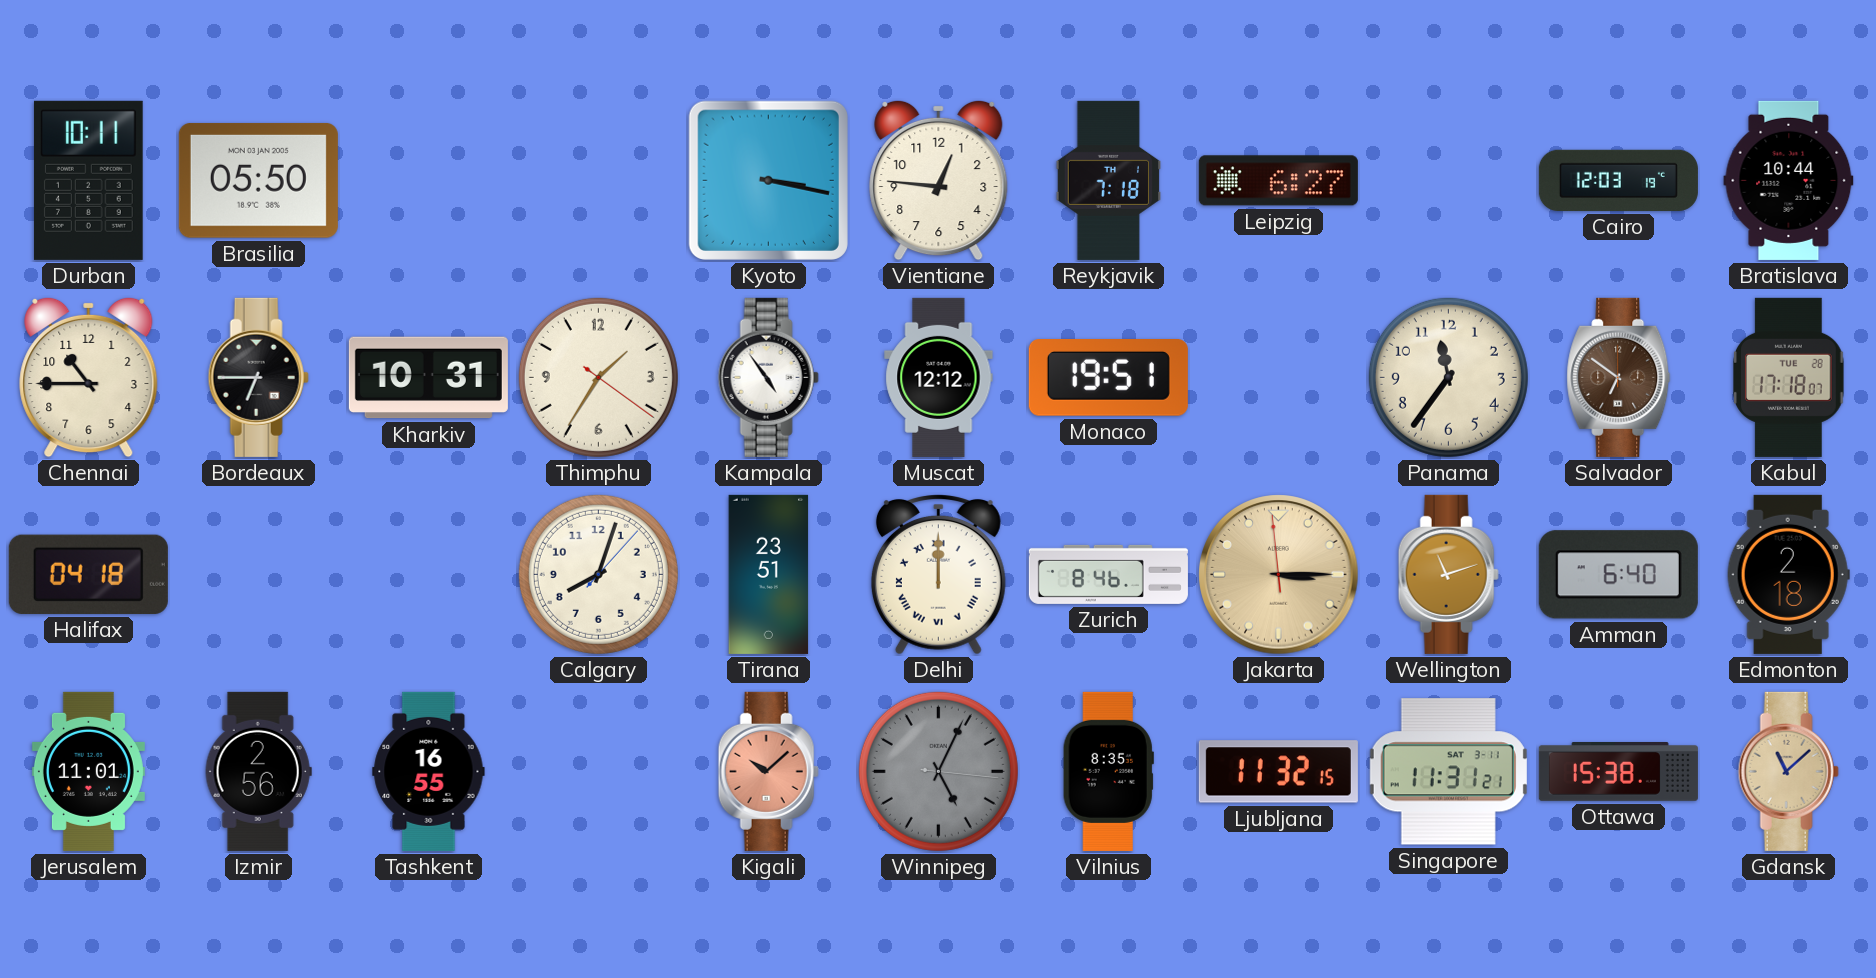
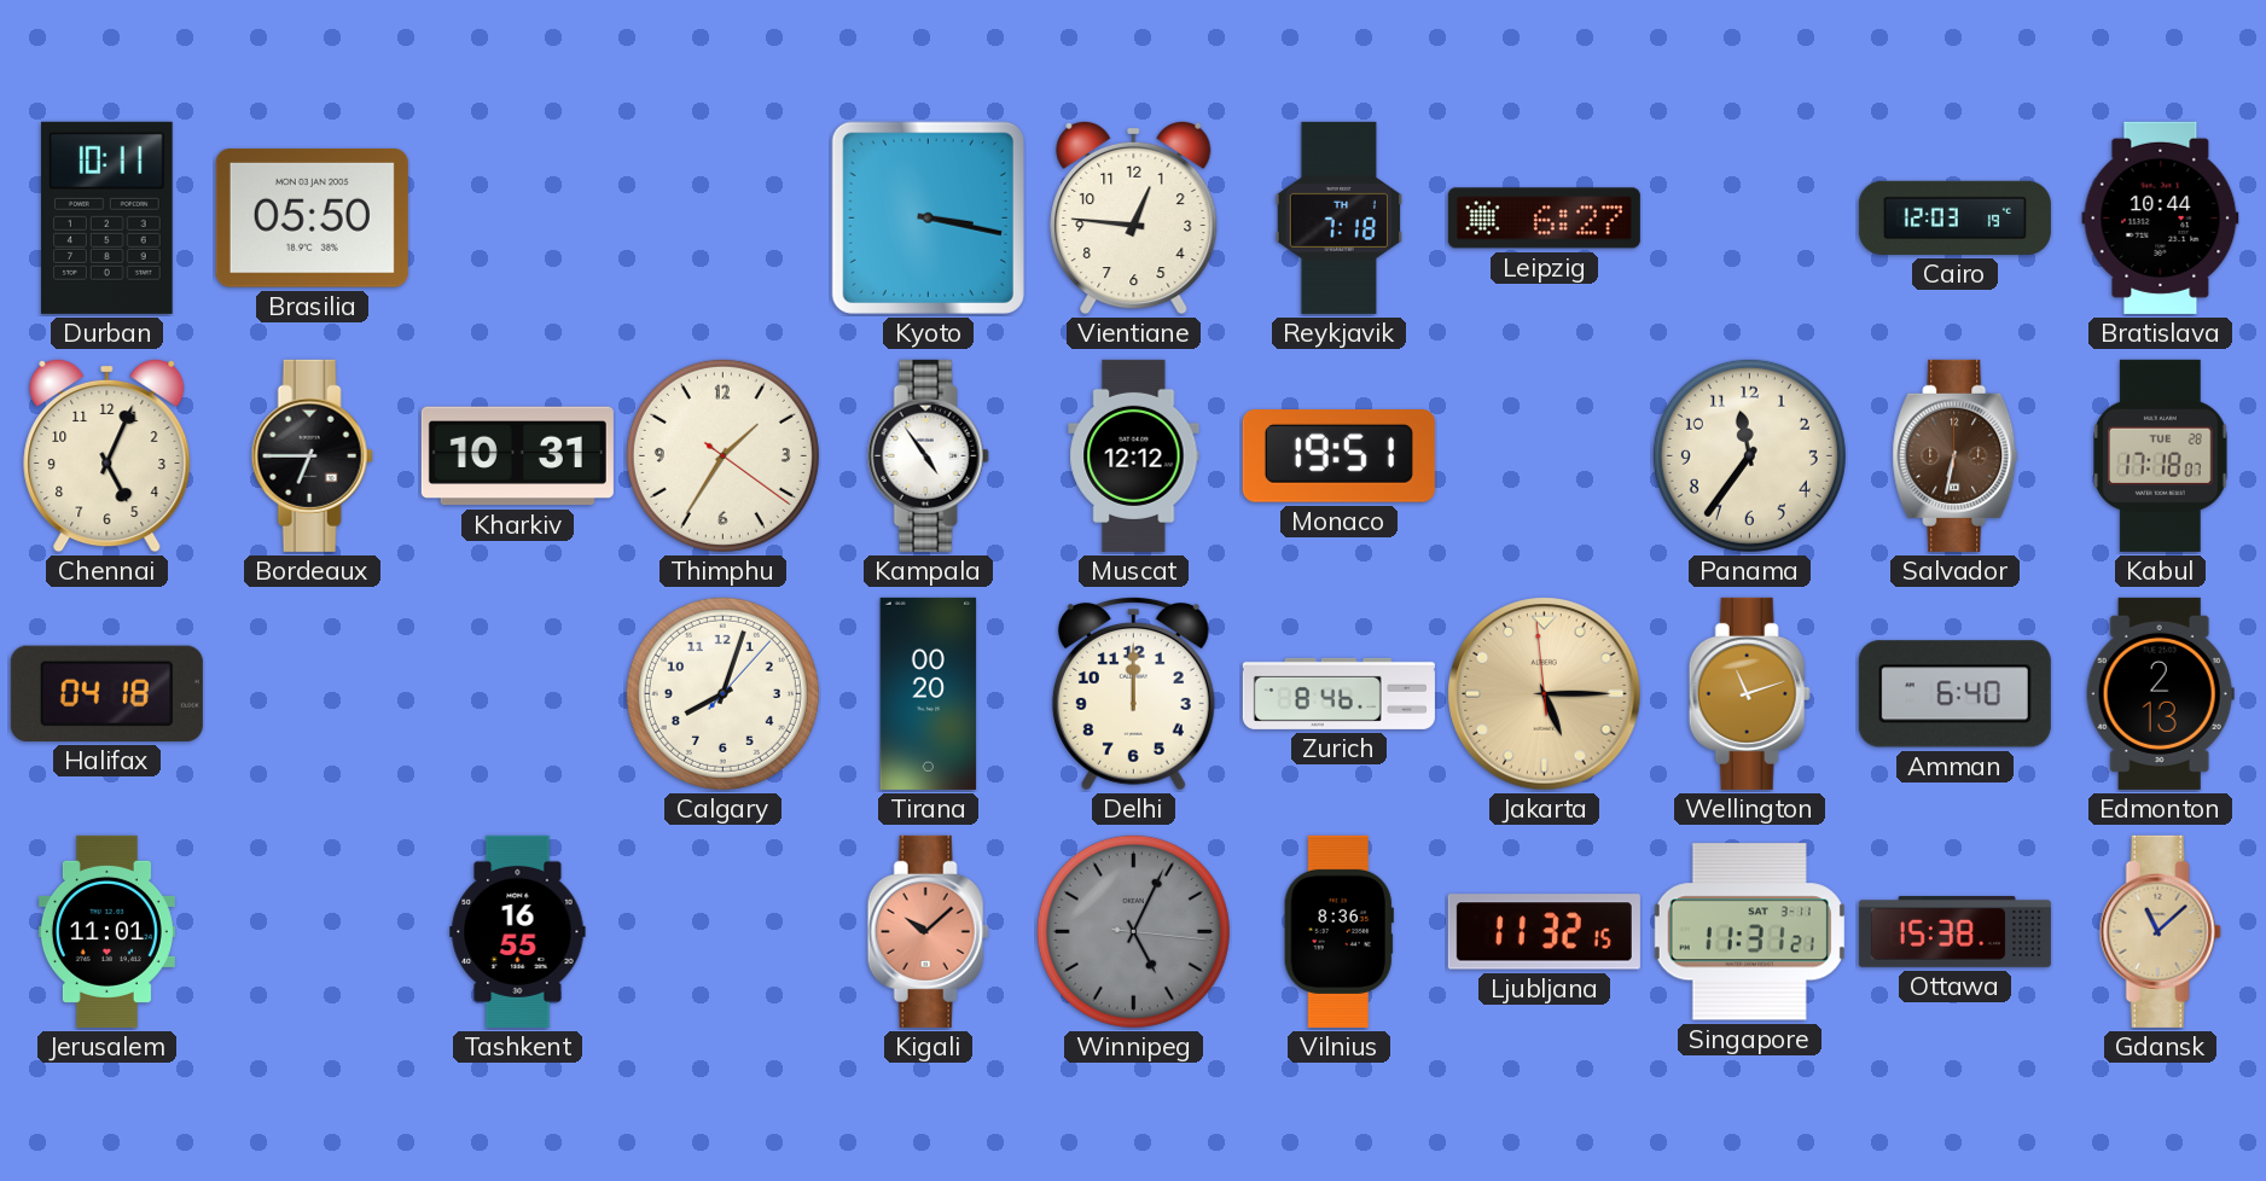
Chennai: 10:45 -> 5:04
Salvador: 6:51 -> 6:32
Tirana: 23:51 -> 00:20
Delhi numerals: Roman -> Arabic
Jakarta: 3:14 -> 5:14
Edmonton: 2:18 -> 2:13
Izmir: 2:56 -> none
Vilnius: 8:35 -> 8:36
